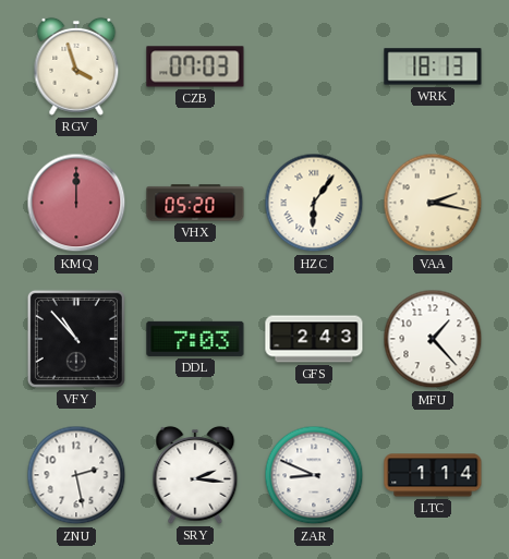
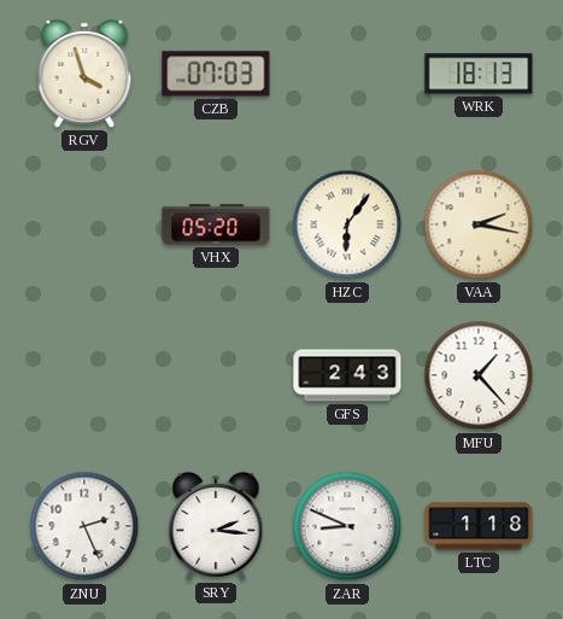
KMQ: 12:00 -> none
VFY: 10:53 -> none
DDL: 7:03 -> none
ZNU: 2:28 -> 2:26
LTC: 1:14 -> 1:18
